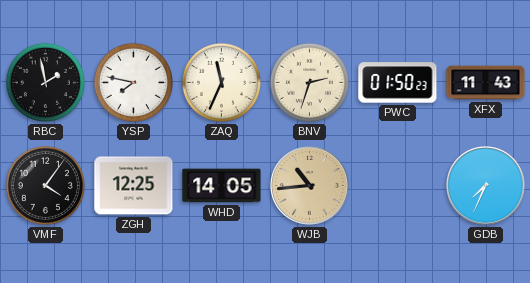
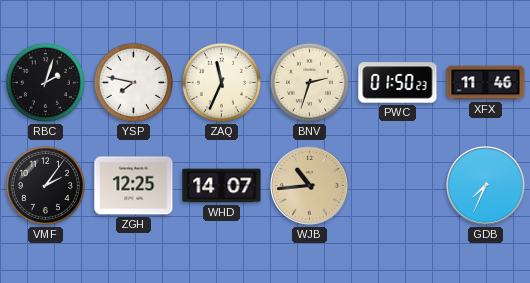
RBC: 1:58 -> 2:03
XFX: 11:43 -> 11:46
VMF: 4:06 -> 2:06
WHD: 14:05 -> 14:07
